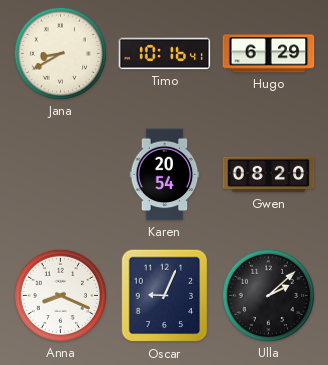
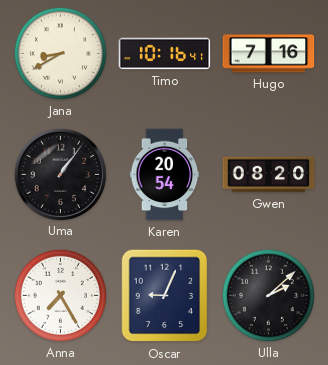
Hugo: 6:29 -> 7:16
Uma: none -> 1:06
Anna: 8:19 -> 7:25
